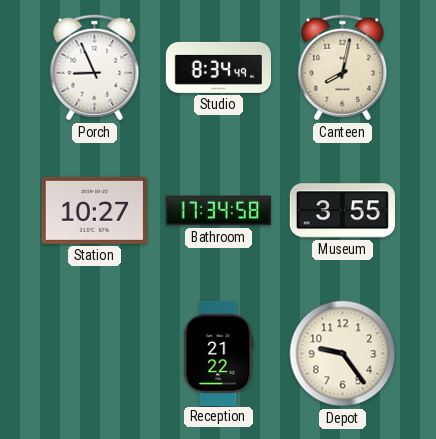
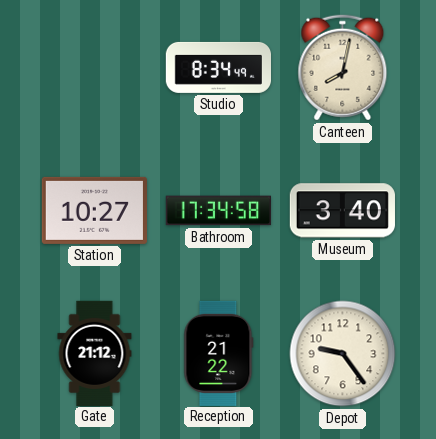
Porch: 8:56 -> none
Museum: 3:55 -> 3:40
Gate: none -> 21:12
